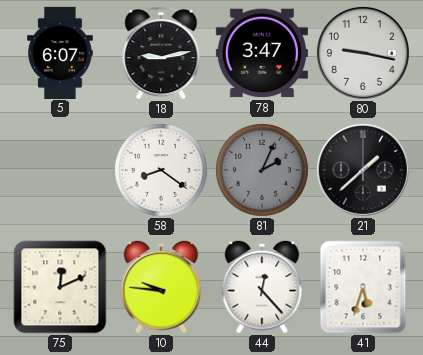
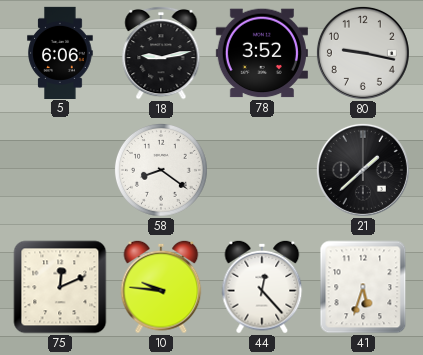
5: 6:07 -> 6:06
78: 3:47 -> 3:52
81: 2:04 -> none
